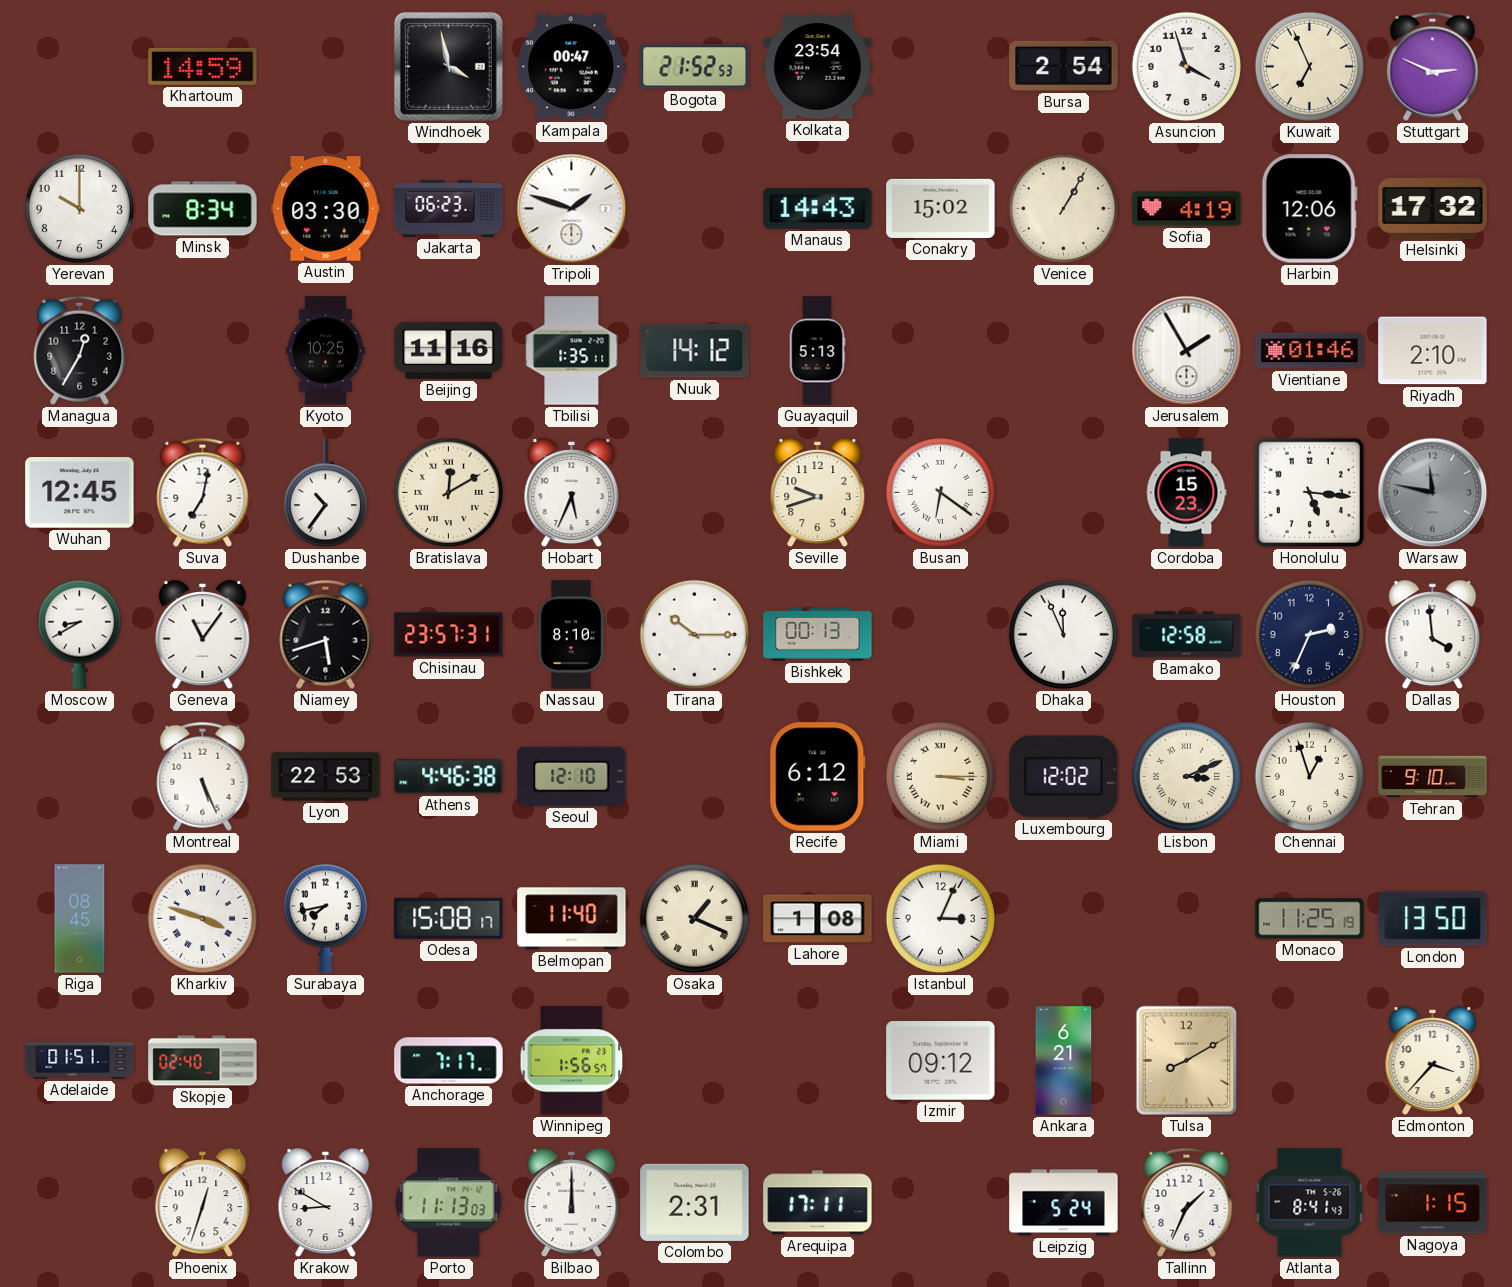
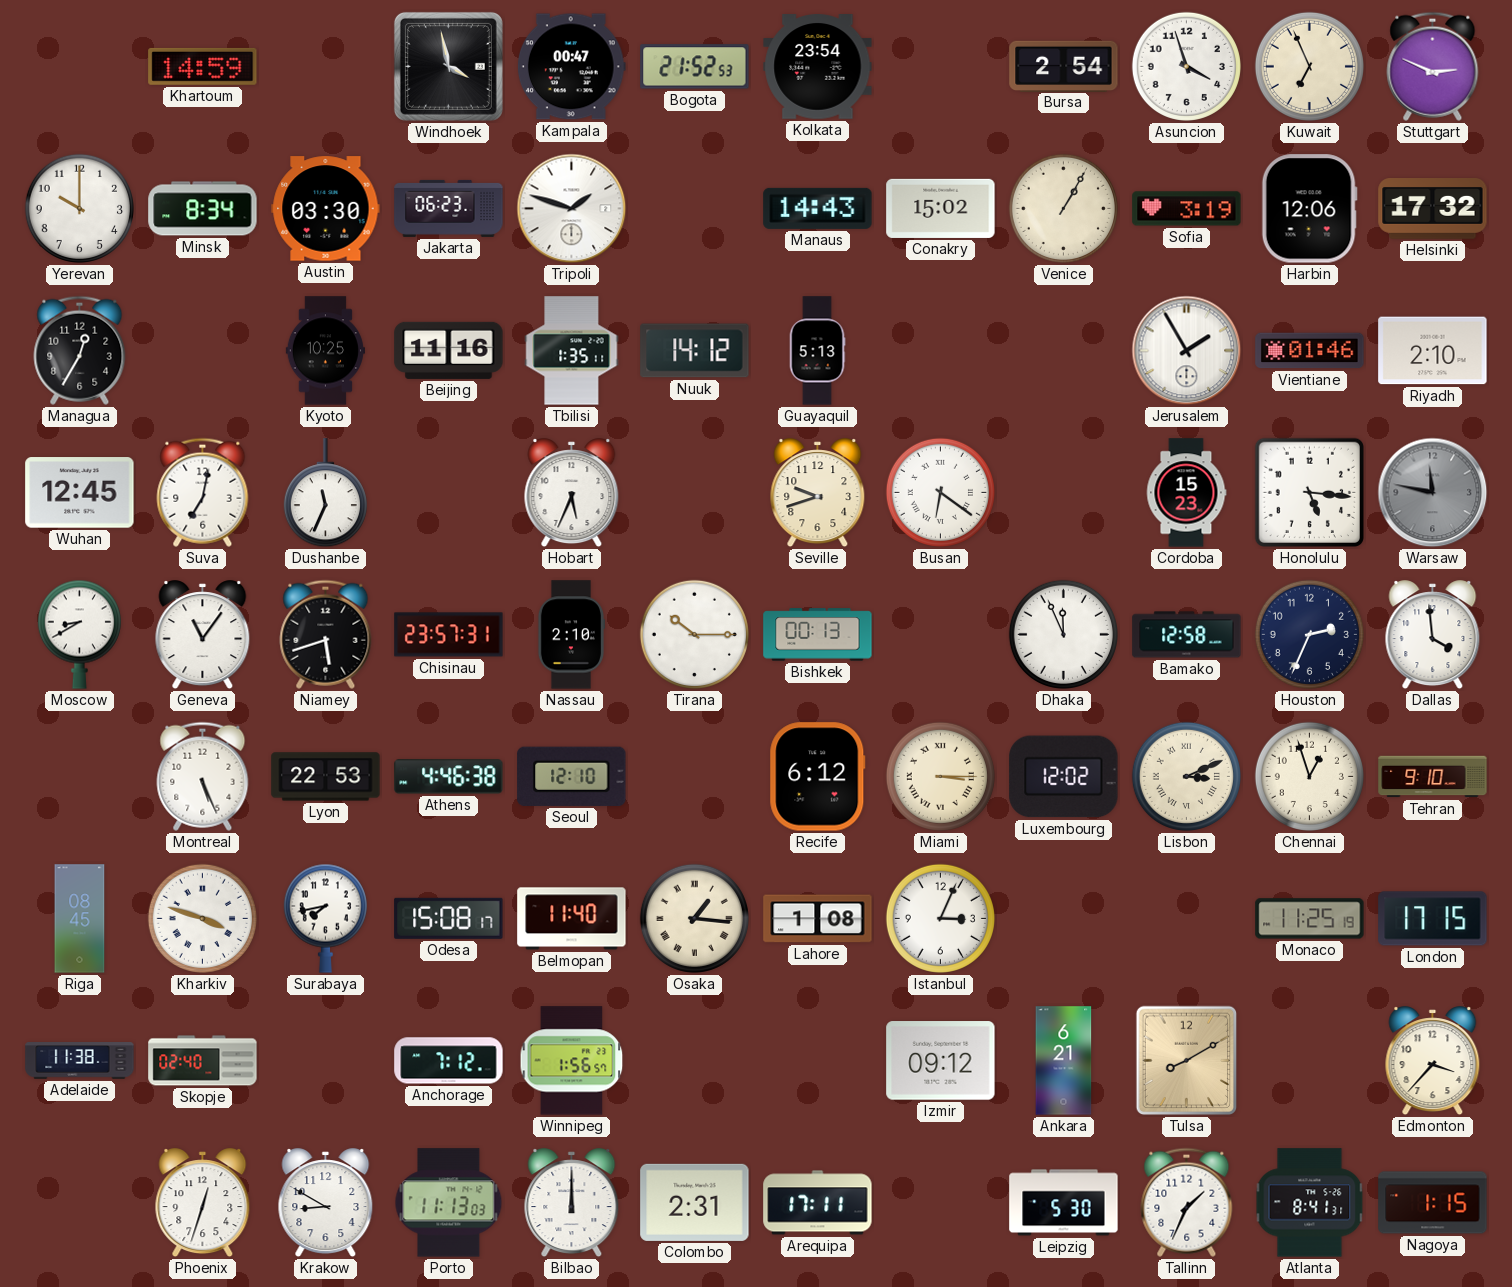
Sofia: 4:19 -> 3:19
Dushanbe: 10:36 -> 11:34
Bratislava: 12:10 -> none
Nassau: 8:10 -> 2:10
Osaka: 1:19 -> 1:16
London: 13:50 -> 17:15
Adelaide: 01:51 -> 11:38
Anchorage: 7:17 -> 7:12
Leipzig: 5:24 -> 5:30
Atlanta: 8:41:43 -> 8:41:31
